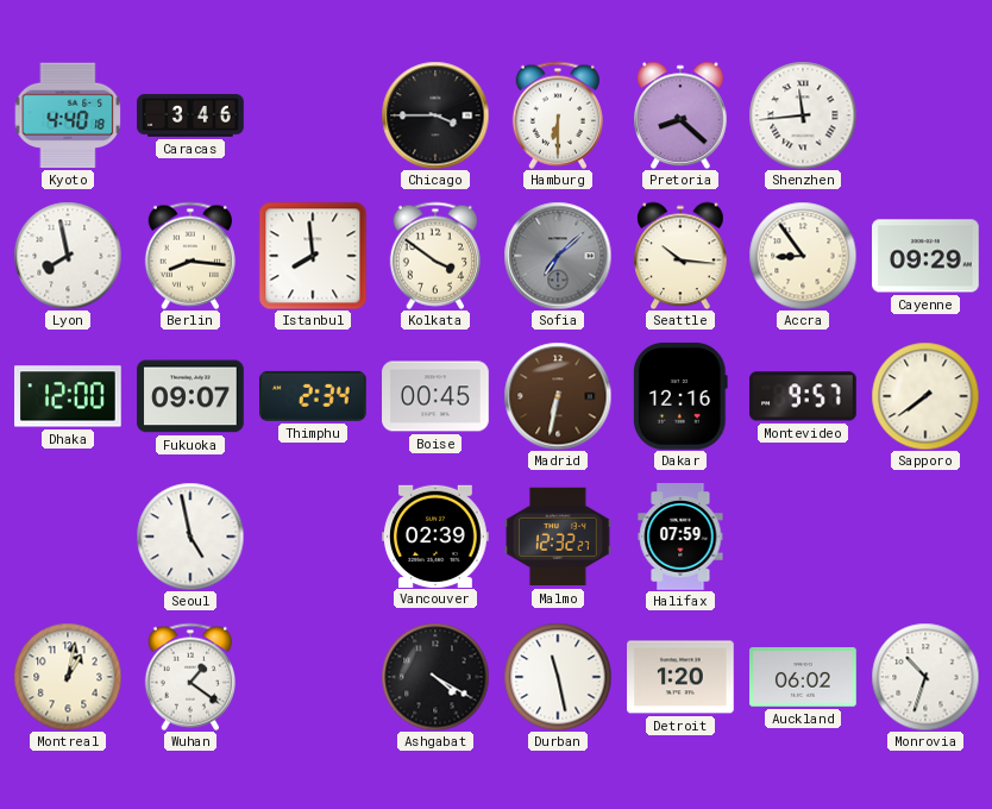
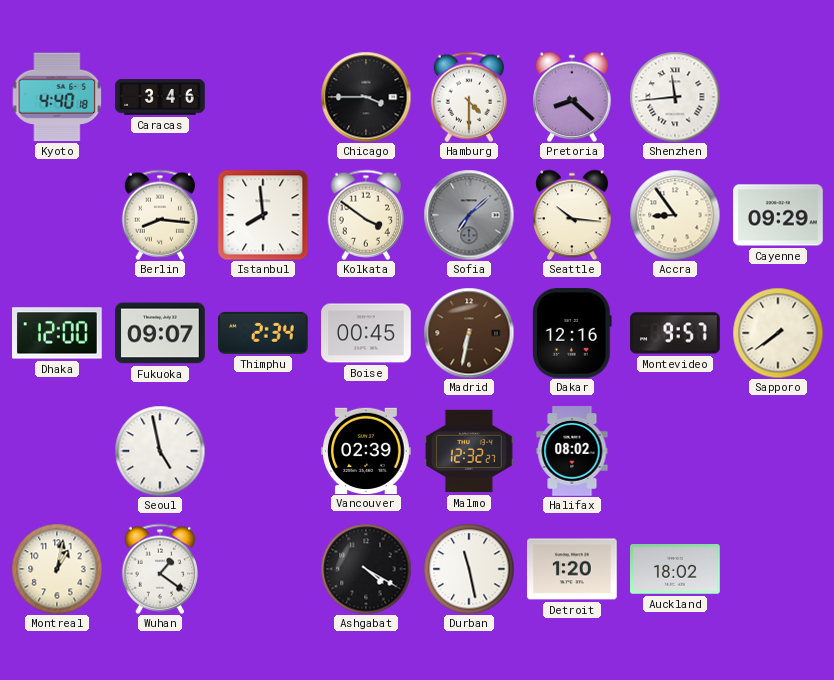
Hamburg: 6:30 -> 4:30
Lyon: 7:58 -> none
Halifax: 07:59 -> 08:02
Auckland: 06:02 -> 18:02
Monrovia: 10:33 -> none
